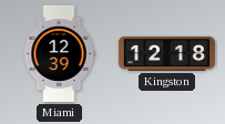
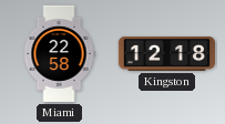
Miami: 12:39 -> 22:58
